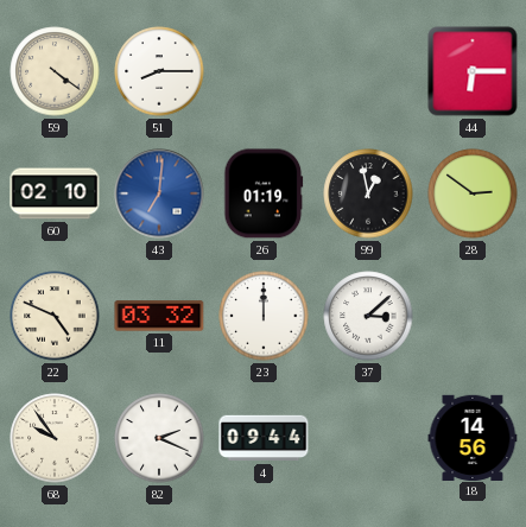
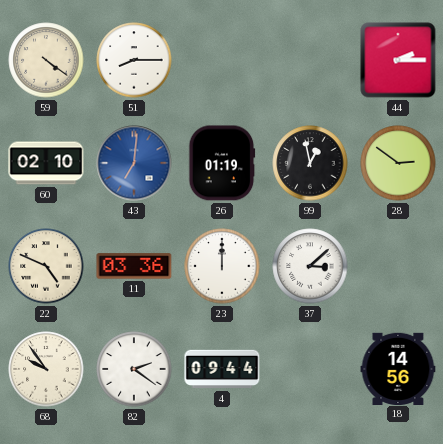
44: 6:15 -> 2:15
11: 03:32 -> 03:36
82: 2:19 -> 2:21
